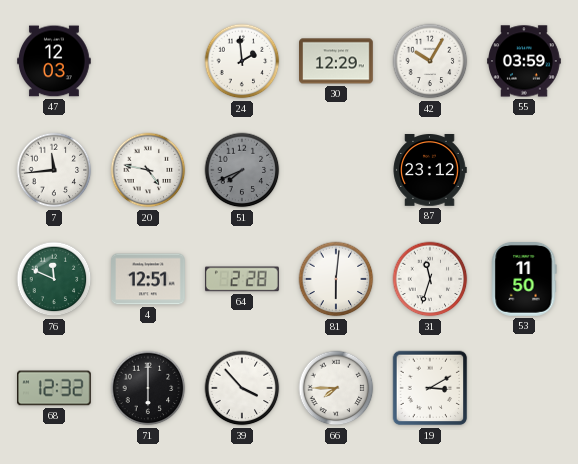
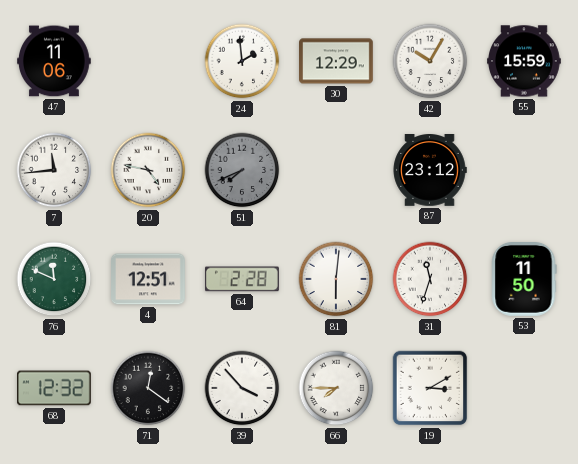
47: 12:03 -> 11:06
55: 03:59 -> 15:59
71: 6:00 -> 12:21
